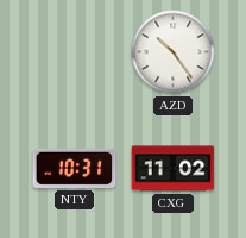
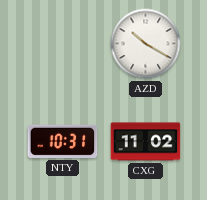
AZD: 10:24 -> 10:20
